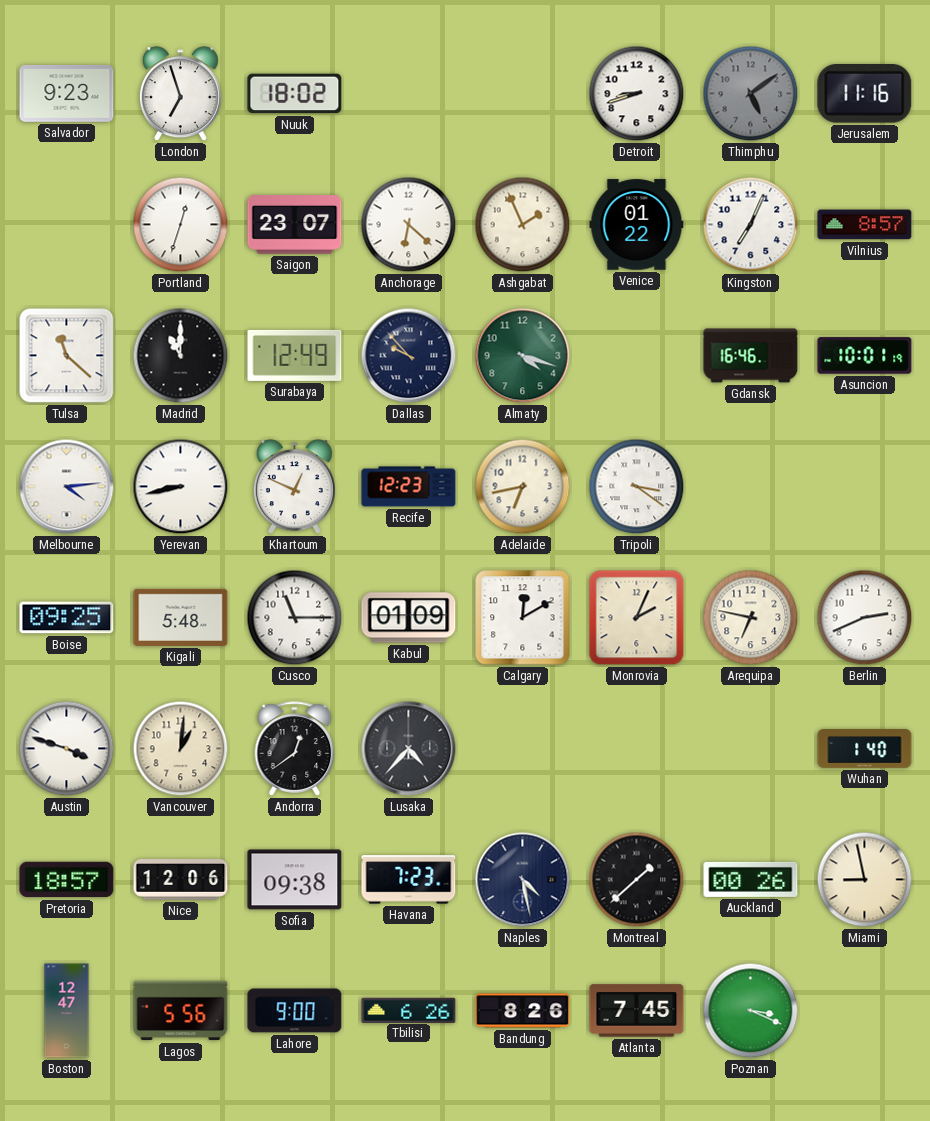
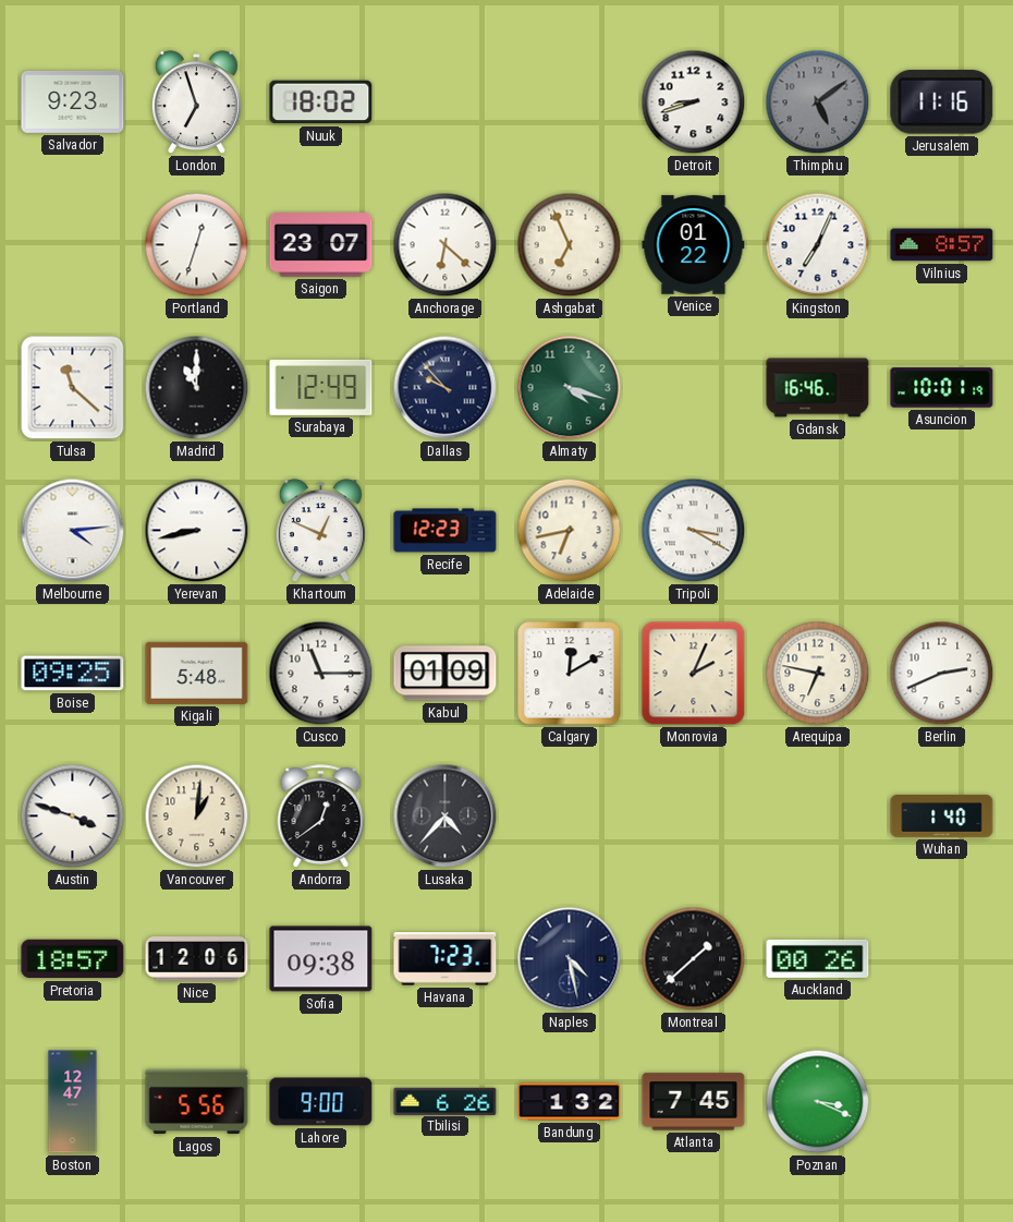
Ashgabat: 1:56 -> 6:56
Tripoli: 3:21 -> 3:20
Miami: 8:58 -> none
Bandung: 8:26 -> 1:32
